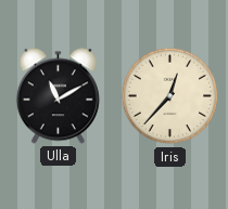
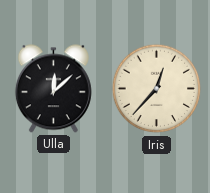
Ulla: 11:10 -> 12:08
